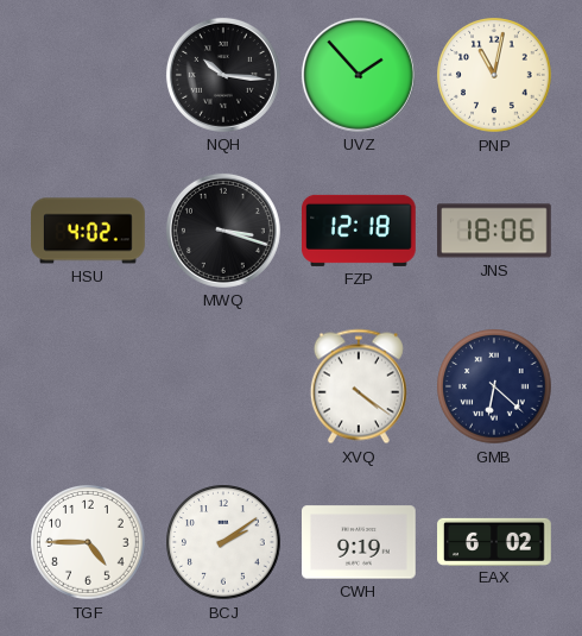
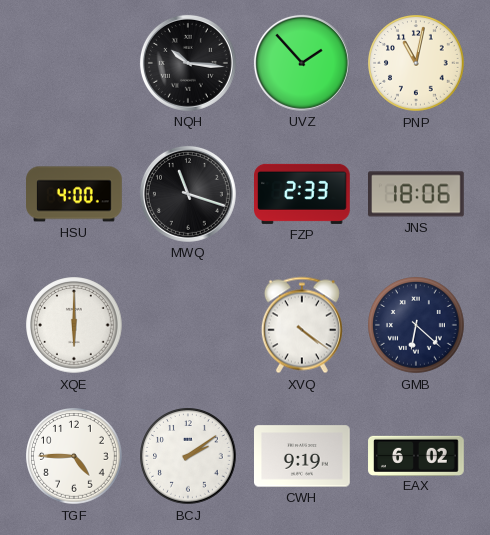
HSU: 4:02 -> 4:00
MWQ: 3:18 -> 11:18
FZP: 12:18 -> 2:33
XQE: none -> 6:00
